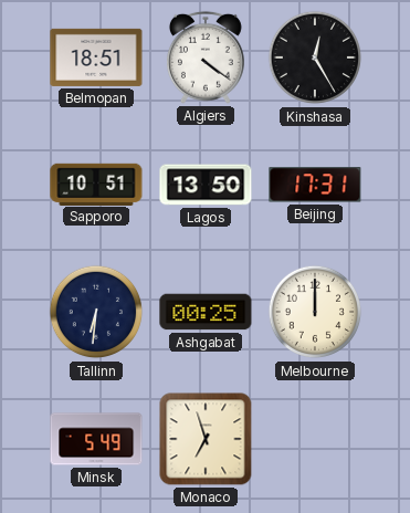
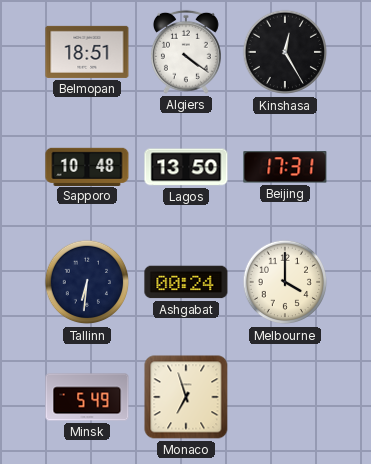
Sapporo: 10:51 -> 10:48
Ashgabat: 00:25 -> 00:24
Melbourne: 12:00 -> 4:00
